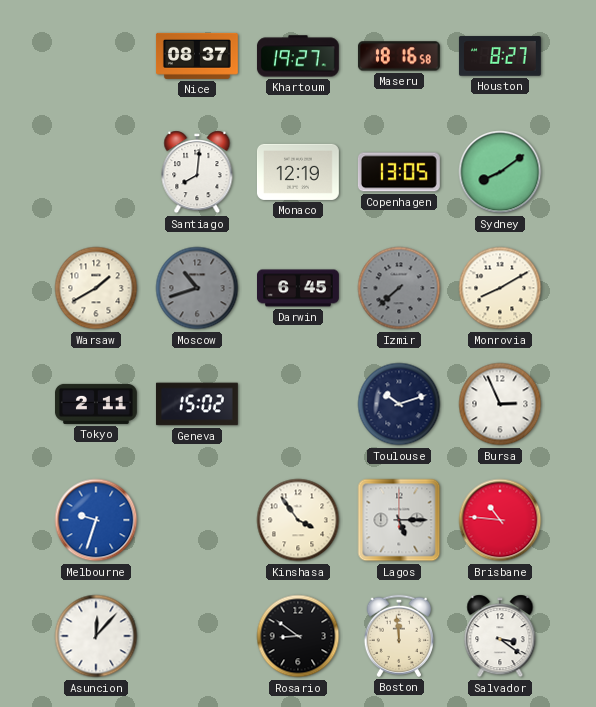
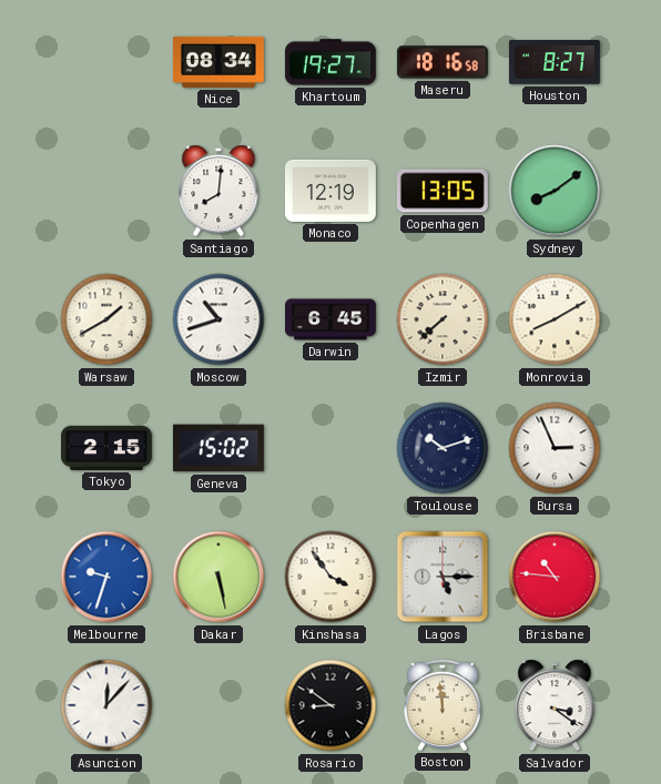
Nice: 08:37 -> 08:34
Moscow dial: grey -> white
Izmir dial: grey -> cream
Tokyo: 2:11 -> 2:15
Dakar: none -> 5:28
